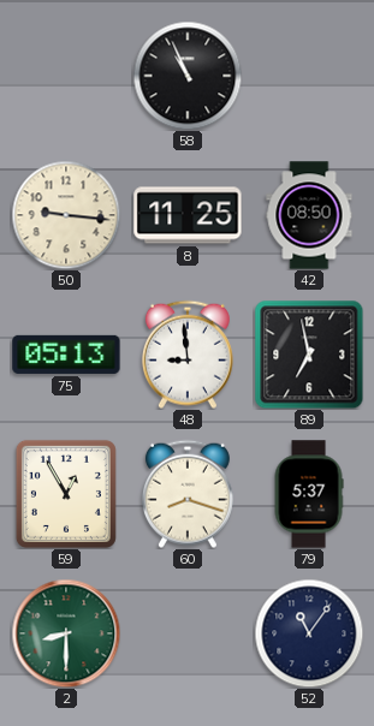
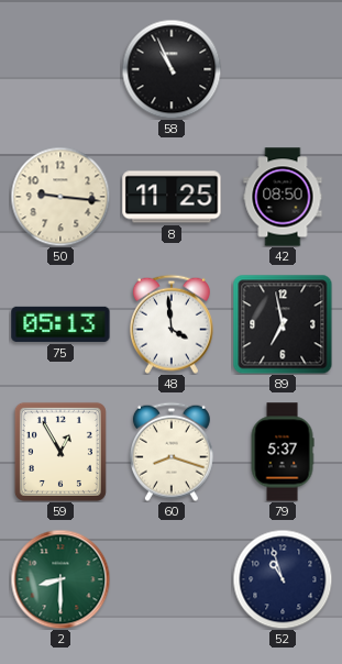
48: 8:59 -> 3:59
52: 11:06 -> 10:57
